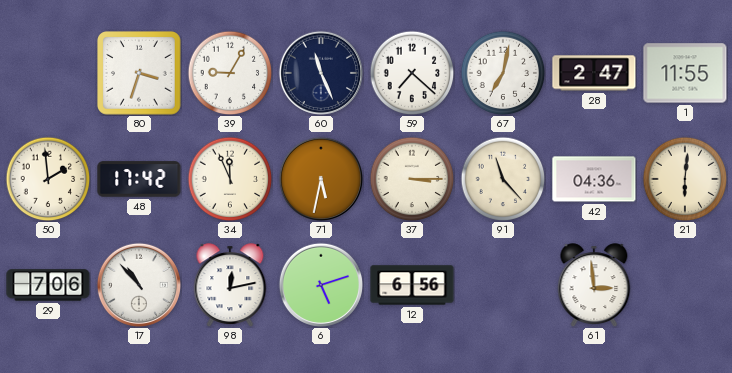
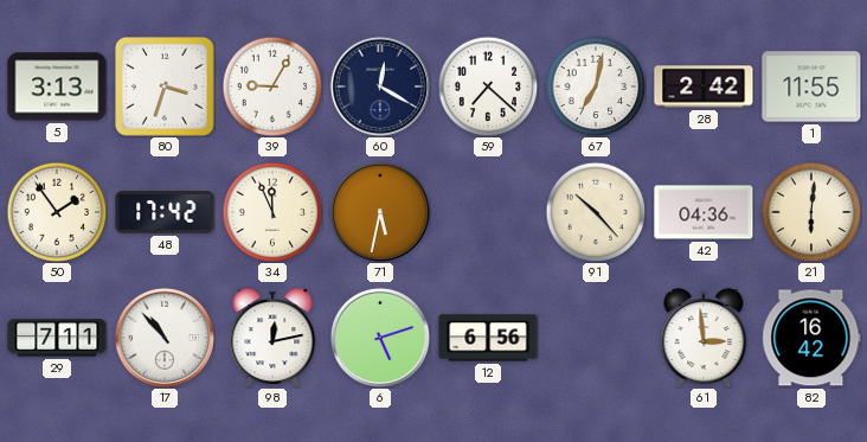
5: none -> 3:13
60: 11:26 -> 12:20
28: 2:47 -> 2:42
50: 1:59 -> 1:54
37: 3:15 -> none
91: 11:23 -> 10:23
29: 7:06 -> 7:11
82: none -> 16:42
